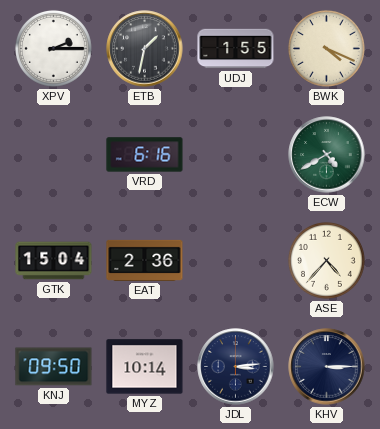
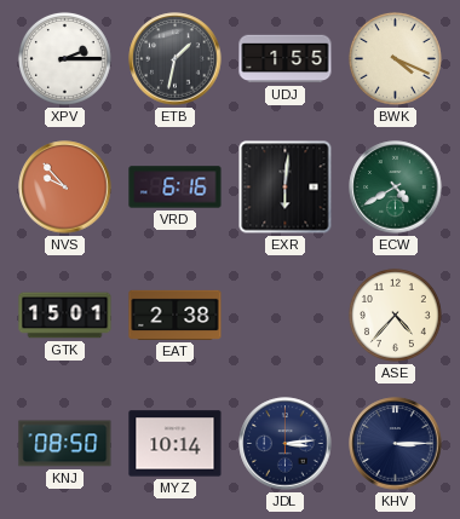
NVS: none -> 9:53
EXR: none -> 6:01
GTK: 15:04 -> 15:01
EAT: 2:36 -> 2:38
KNJ: 09:50 -> 08:50
